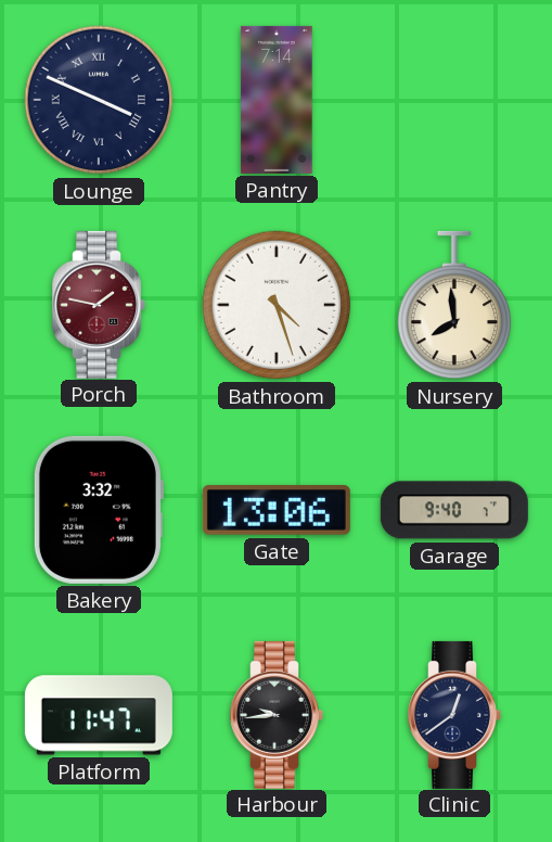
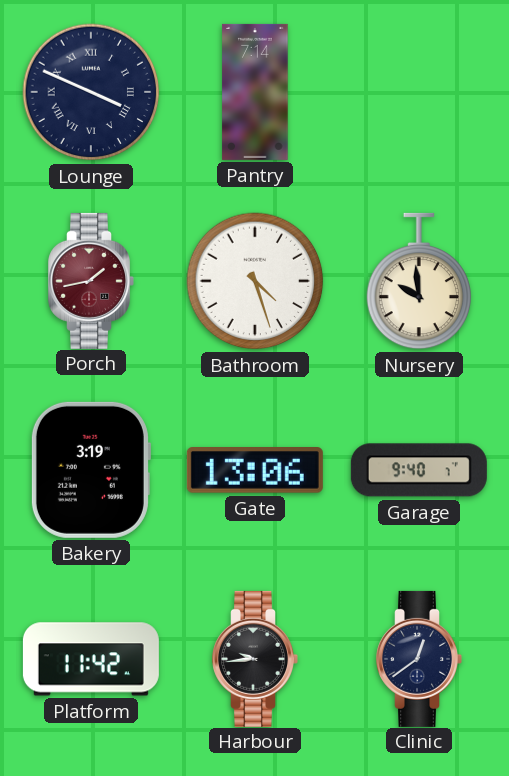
Porch: 1:47 -> 1:43
Nursery: 7:59 -> 9:59
Bakery: 3:32 -> 3:19
Platform: 11:47 -> 11:42
